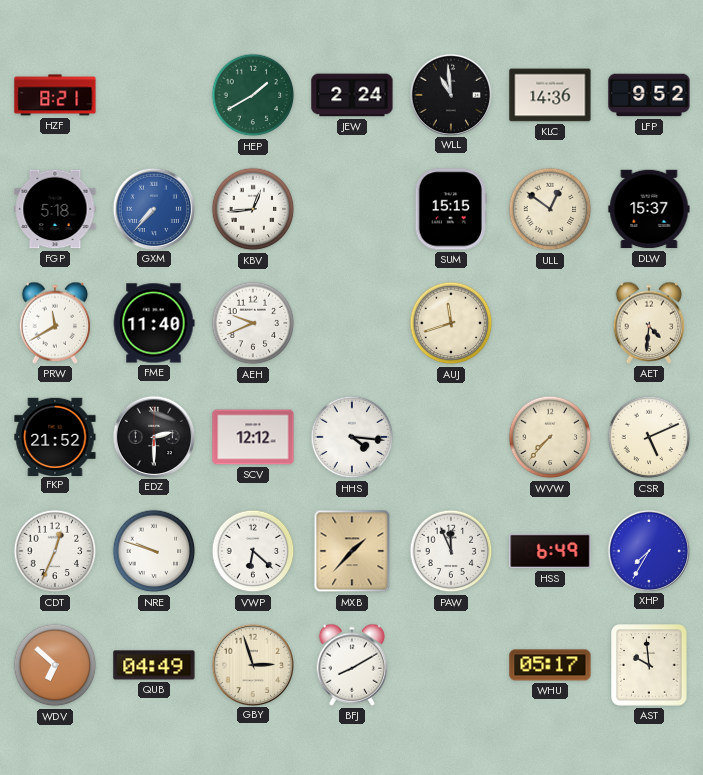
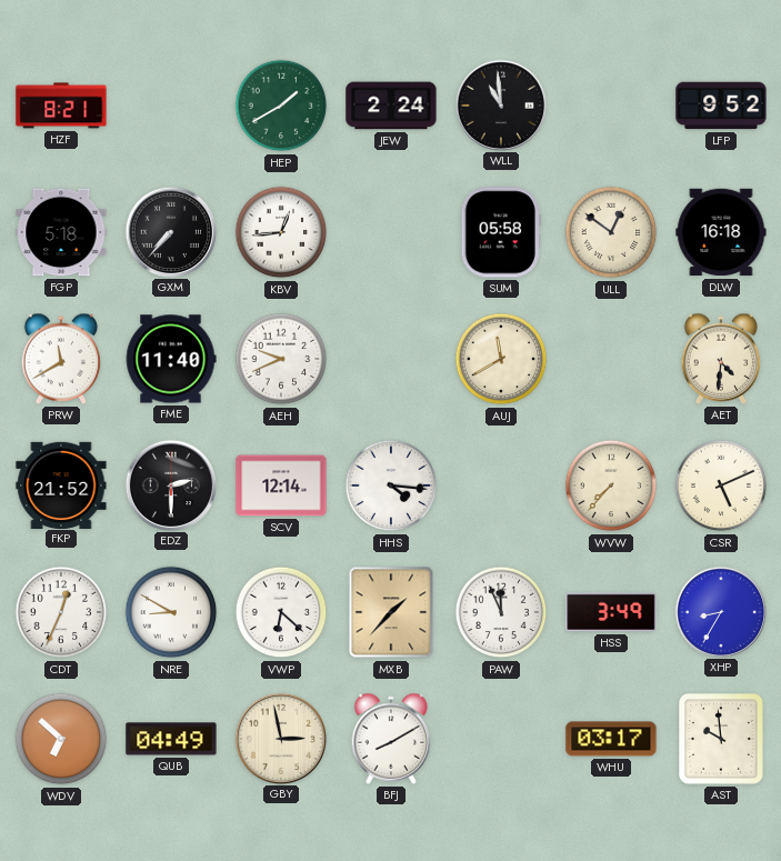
KLC: 14:36 -> none
GXM dial: blue -> black
SUM: 15:15 -> 05:58
DLW: 15:37 -> 16:18
AUJ: 11:42 -> 11:40
SCV: 12:12 -> 12:14
NRE: 9:48 -> 8:50
HSS: 6:49 -> 3:49
XHP: 7:35 -> 8:35
GBY: 2:57 -> 2:58
WHU: 05:17 -> 03:17
